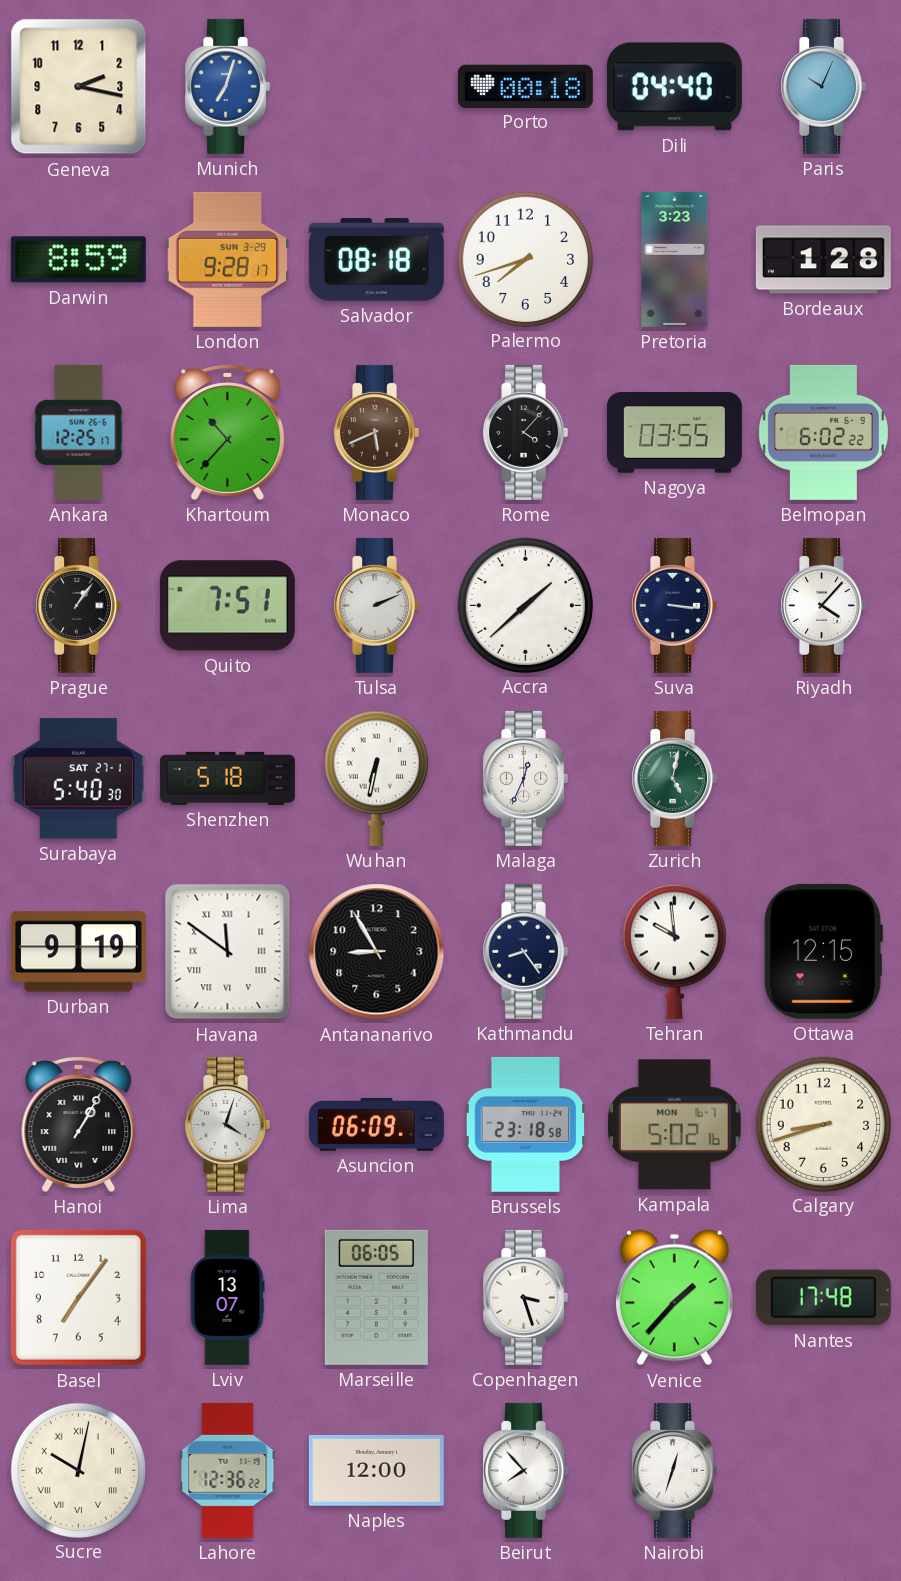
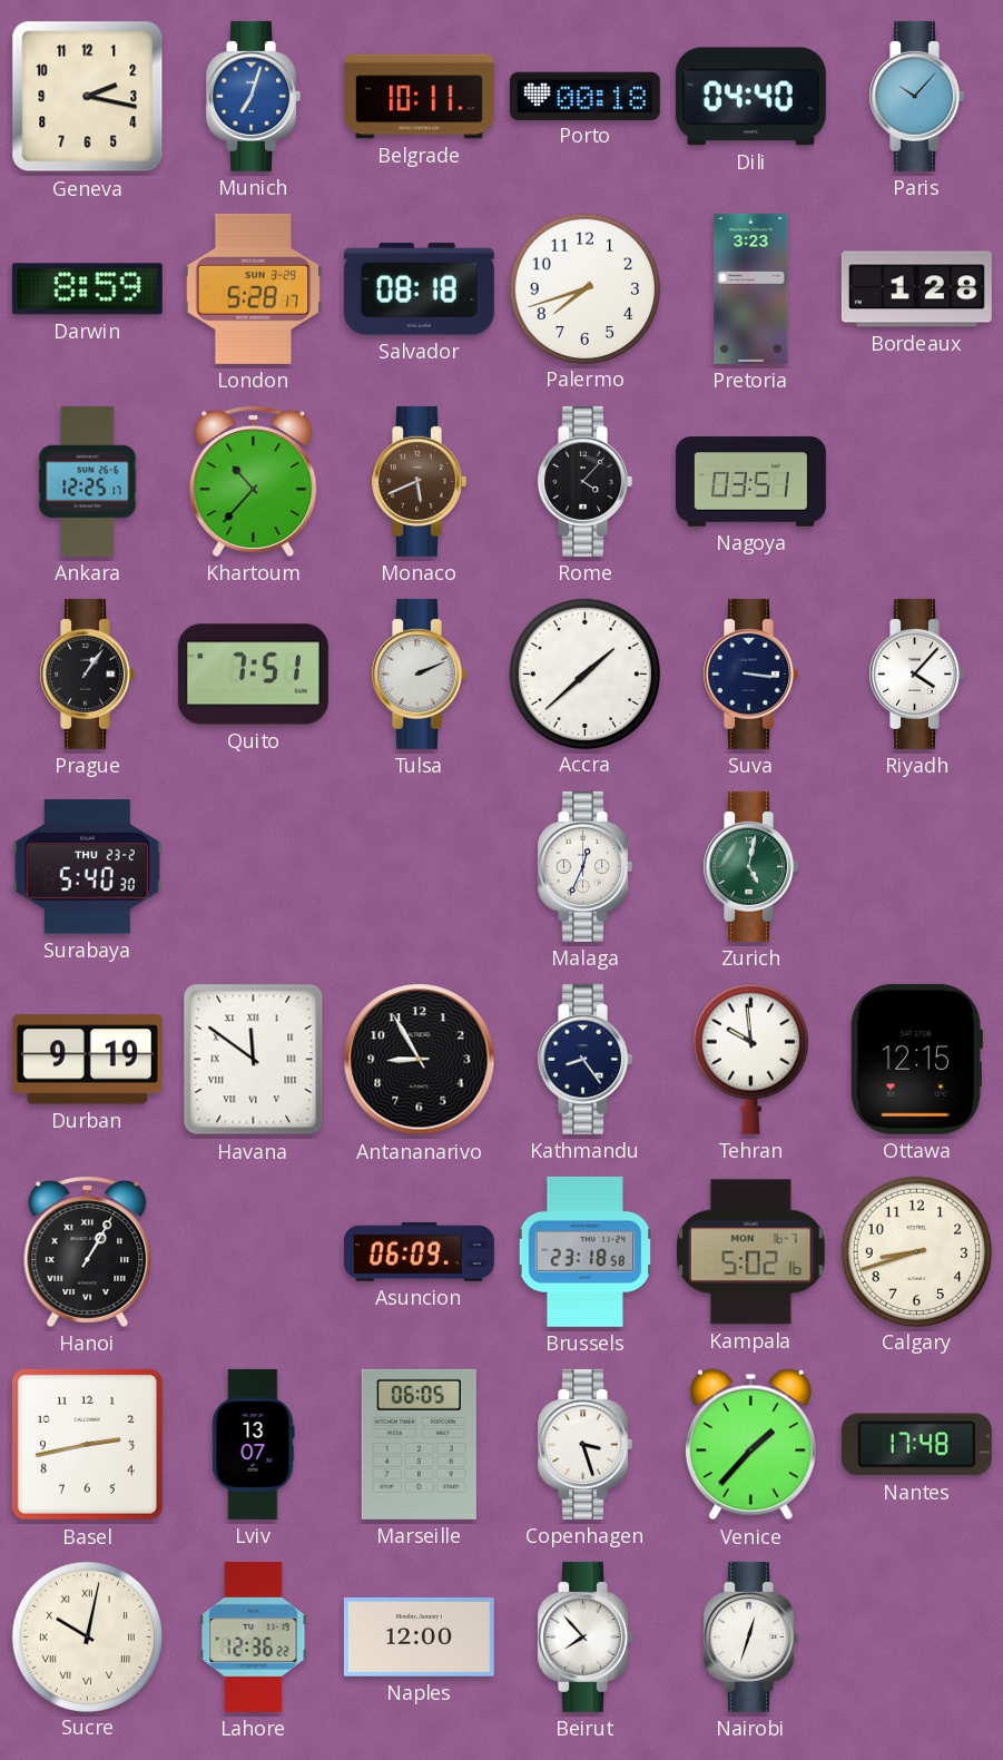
Belgrade: none -> 10:11
Paris: 10:04 -> 10:07
London: 9:28 -> 5:28
Nagoya: 03:55 -> 03:51
Belmopan: 6:02 -> none
Surabaya date: SAT 27-1 -> THU 23-2
Shenzhen: 5:18 -> none
Wuhan: 6:32 -> none
Lima: 4:03 -> none
Basel: 7:06 -> 2:43
